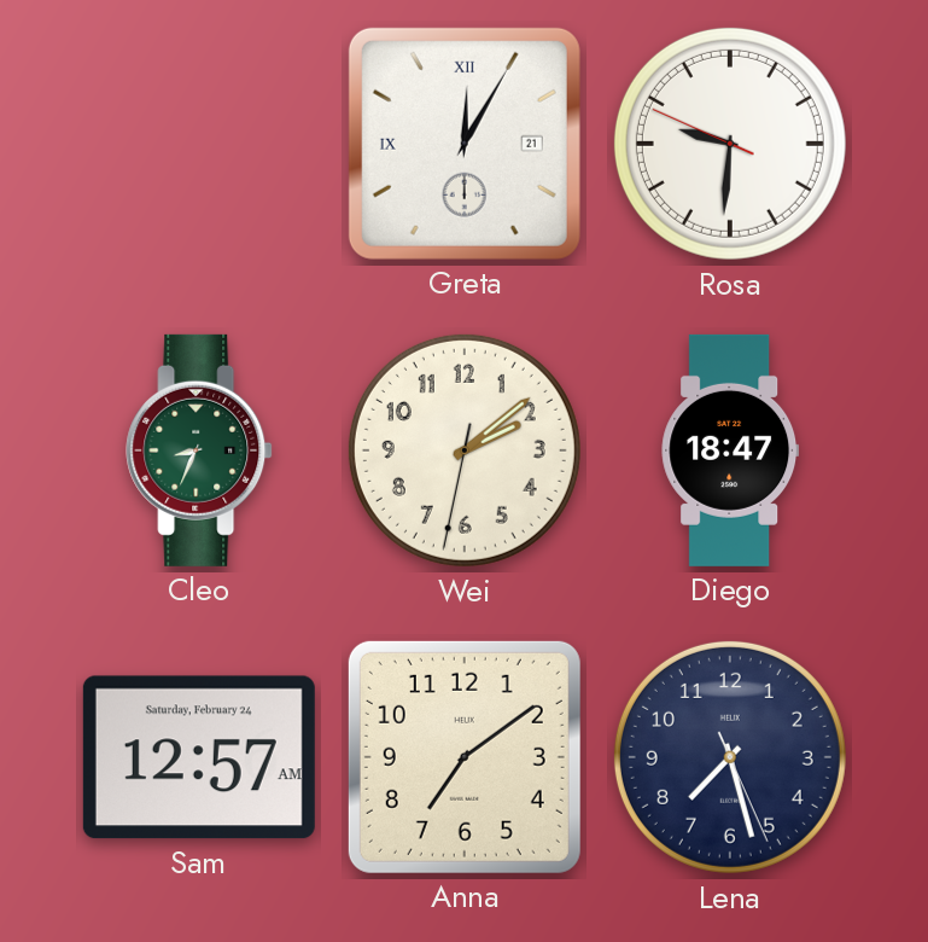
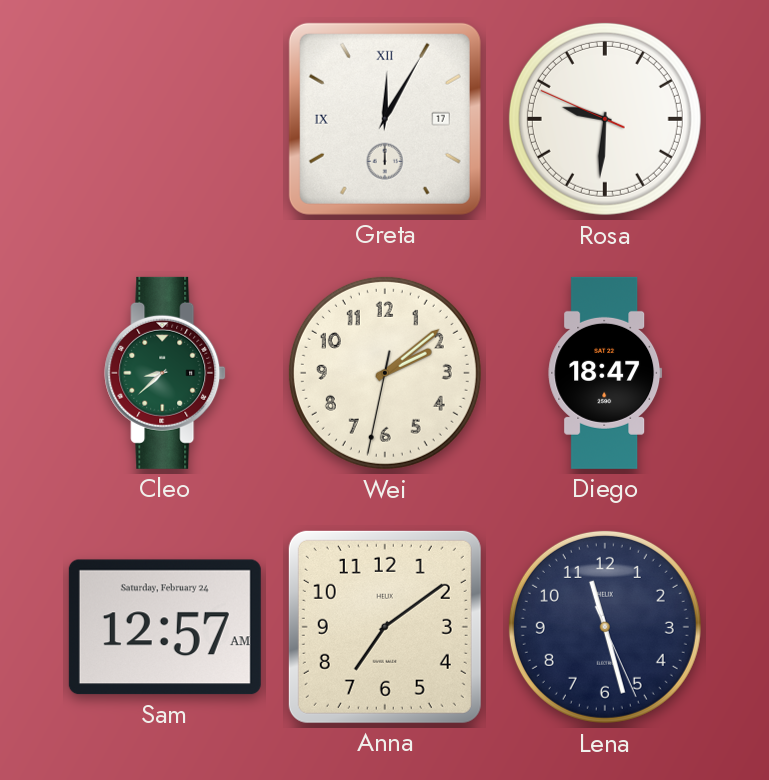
Greta date: 21 -> 17
Cleo: 8:34 -> 8:38
Lena: 7:27 -> 11:27
